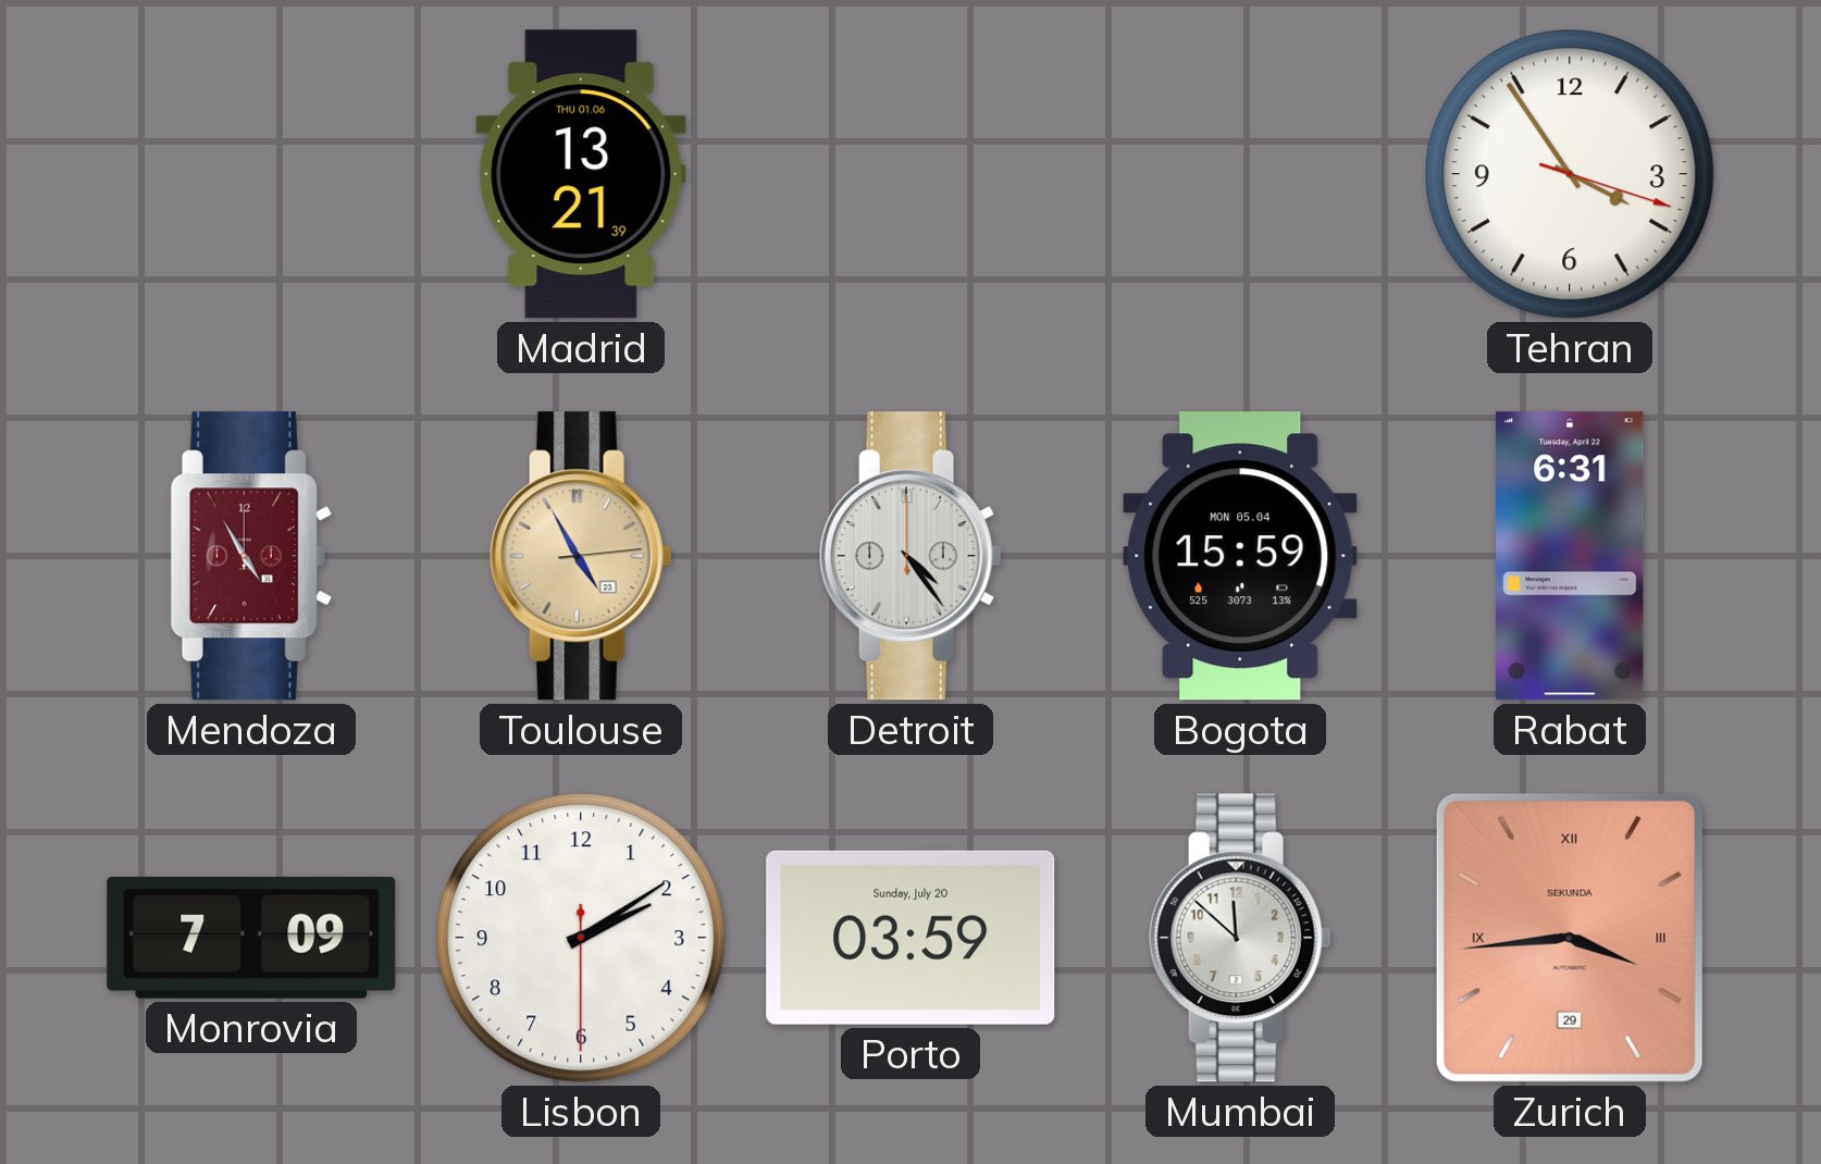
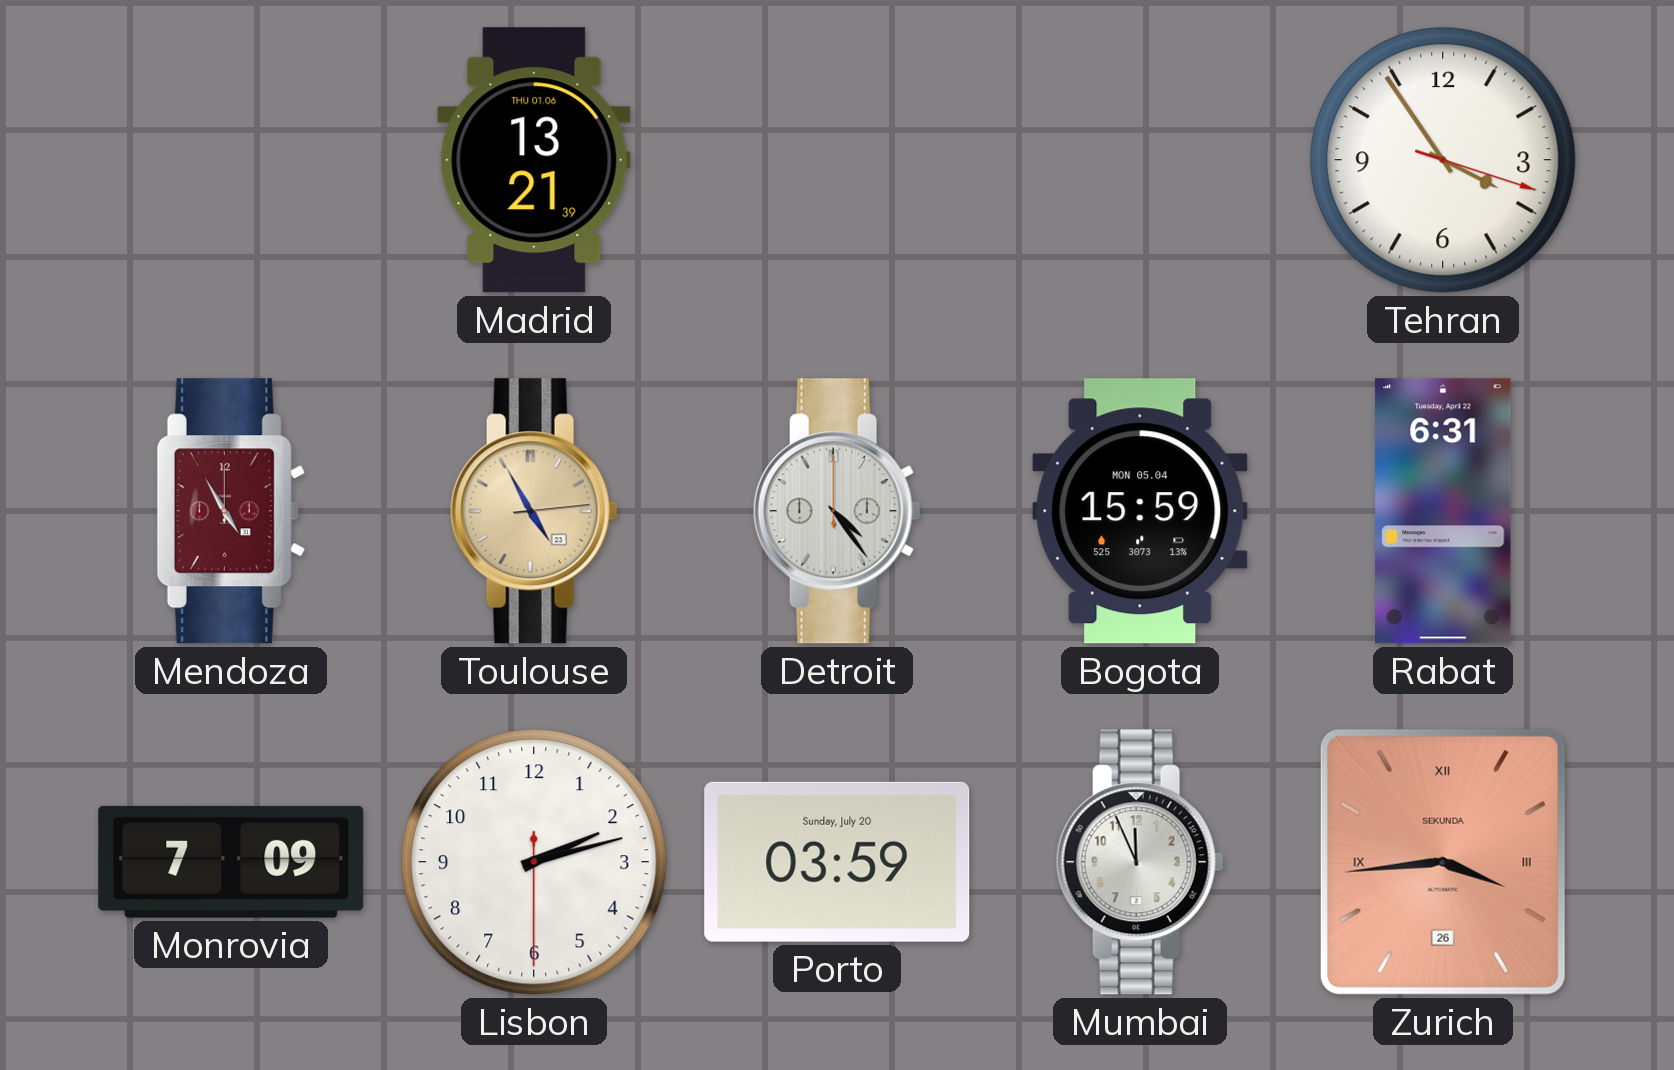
Lisbon: 2:09 -> 2:12
Mumbai: 11:52 -> 11:56
Zurich date: 29 -> 26
